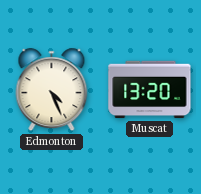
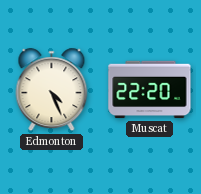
Muscat: 13:20 -> 22:20
